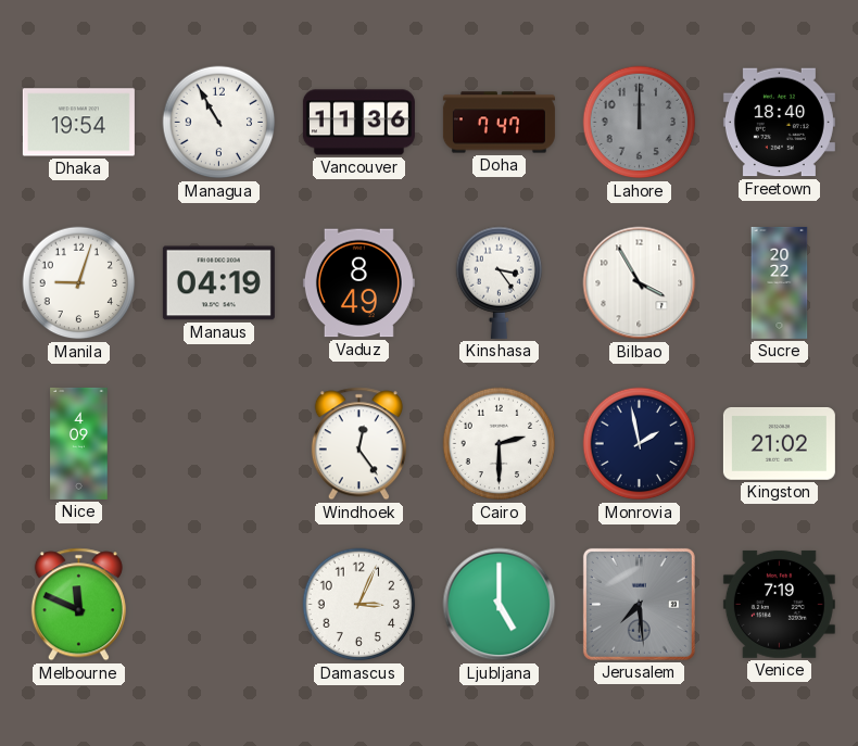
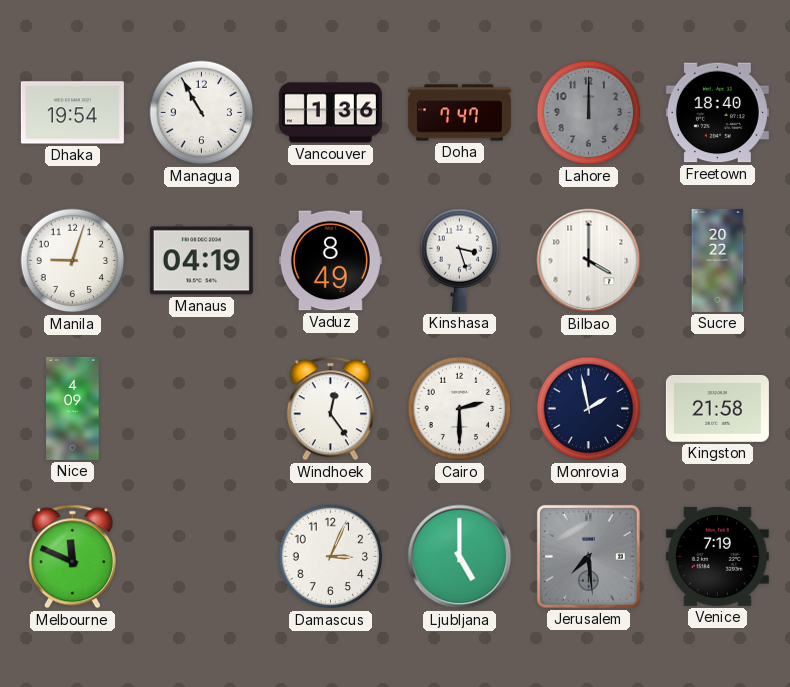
Vancouver: 11:36 -> 1:36
Kinshasa: 3:24 -> 3:27
Bilbao: 3:55 -> 4:00
Kingston: 21:02 -> 21:58
